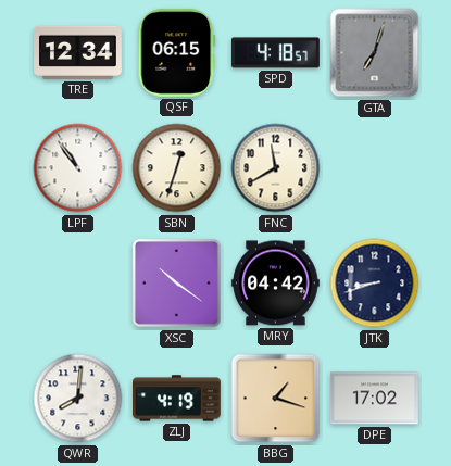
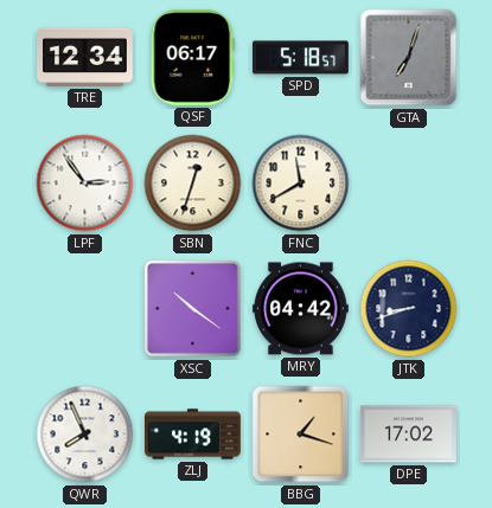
QSF: 06:15 -> 06:17
SPD: 4:18 -> 5:18
LPF: 10:54 -> 2:54
QWR: 8:01 -> 7:56
